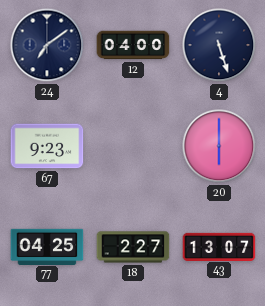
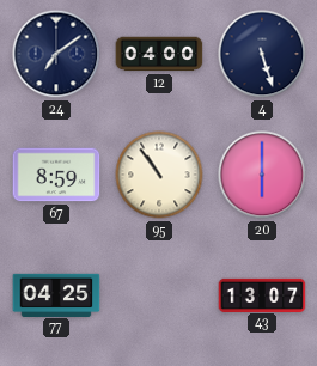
67: 9:23 -> 8:59
95: none -> 10:54
18: 2:27 -> none
